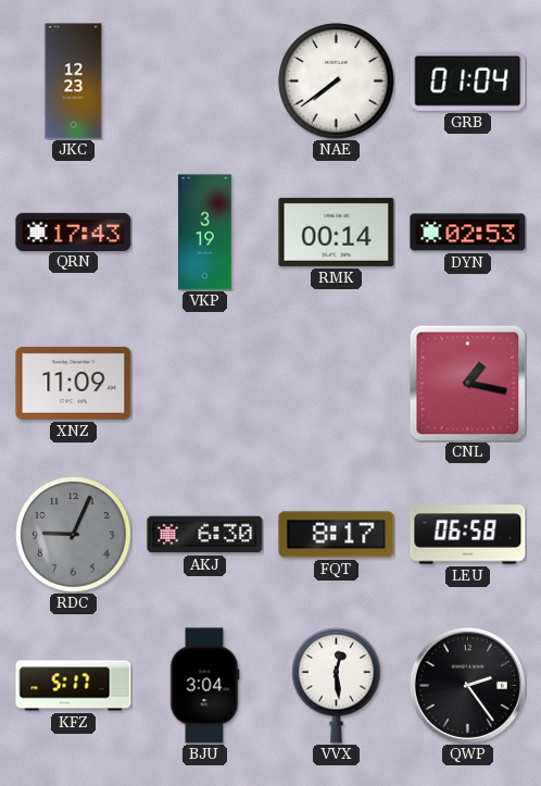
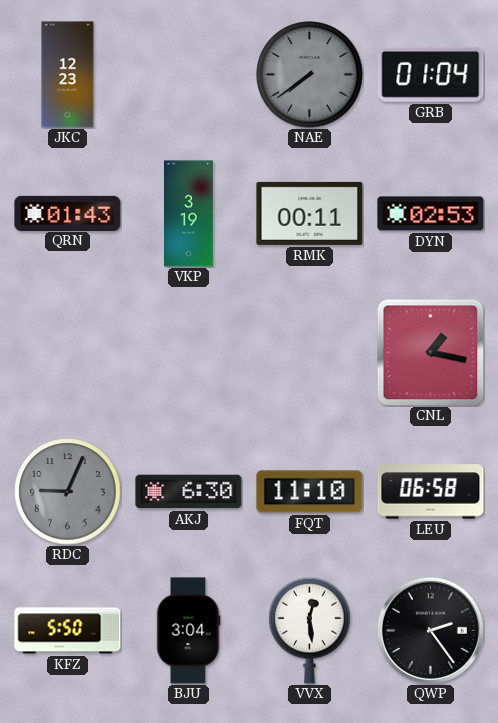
NAE dial: white -> grey
QRN: 17:43 -> 01:43
RMK: 00:14 -> 00:11
XNZ: 11:09 -> none
FQT: 8:17 -> 11:10
KFZ: 5:17 -> 5:50
